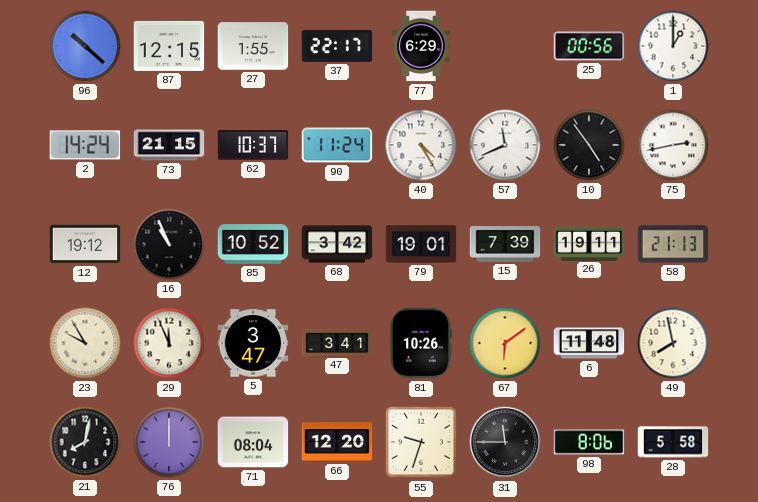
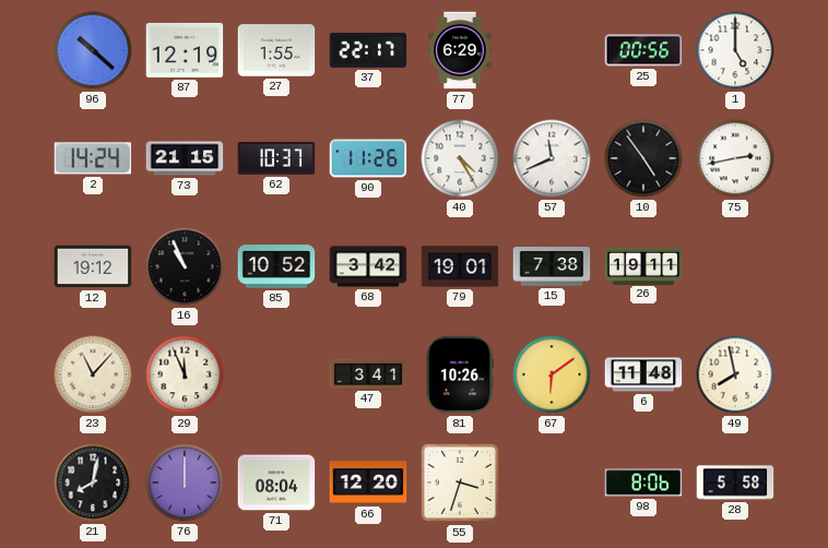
87: 12:15 -> 12:19
1: 1:00 -> 5:00
90: 11:24 -> 11:26
15: 7:39 -> 7:38
58: 21:13 -> none
23: 9:55 -> 11:07
5: 3:47 -> none
55: 9:33 -> 3:33
31: 11:45 -> none
